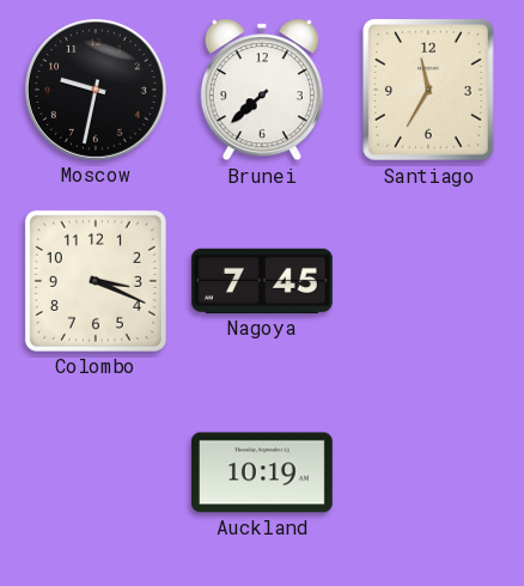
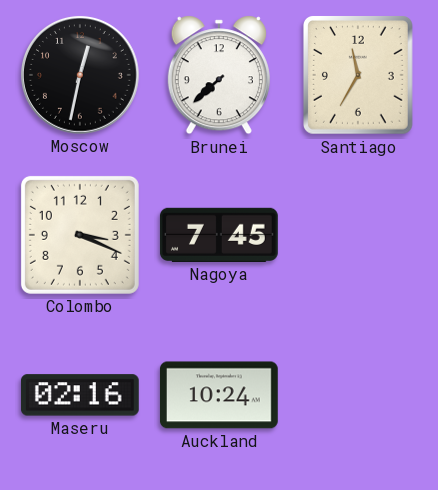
Moscow: 9:32 -> 12:32
Maseru: none -> 02:16
Auckland: 10:19 -> 10:24
